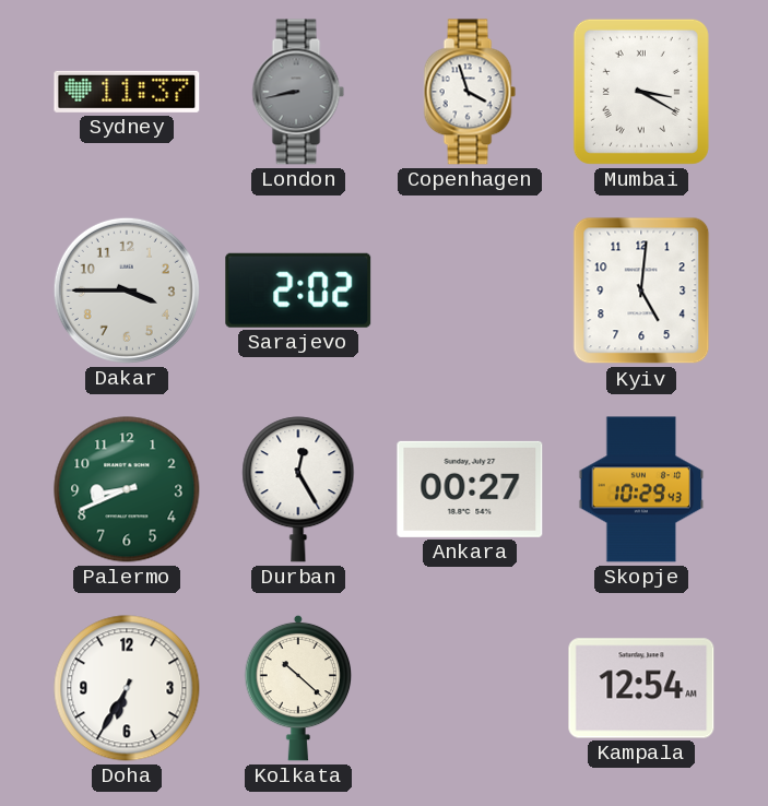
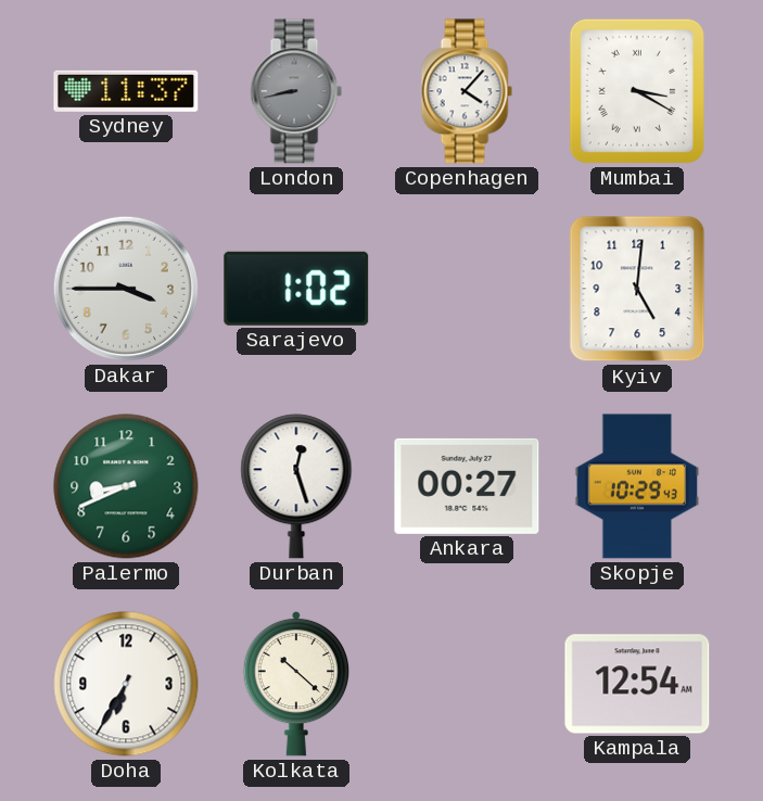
Copenhagen: 3:57 -> 4:07
Sarajevo: 2:02 -> 1:02
Durban: 12:25 -> 12:27
